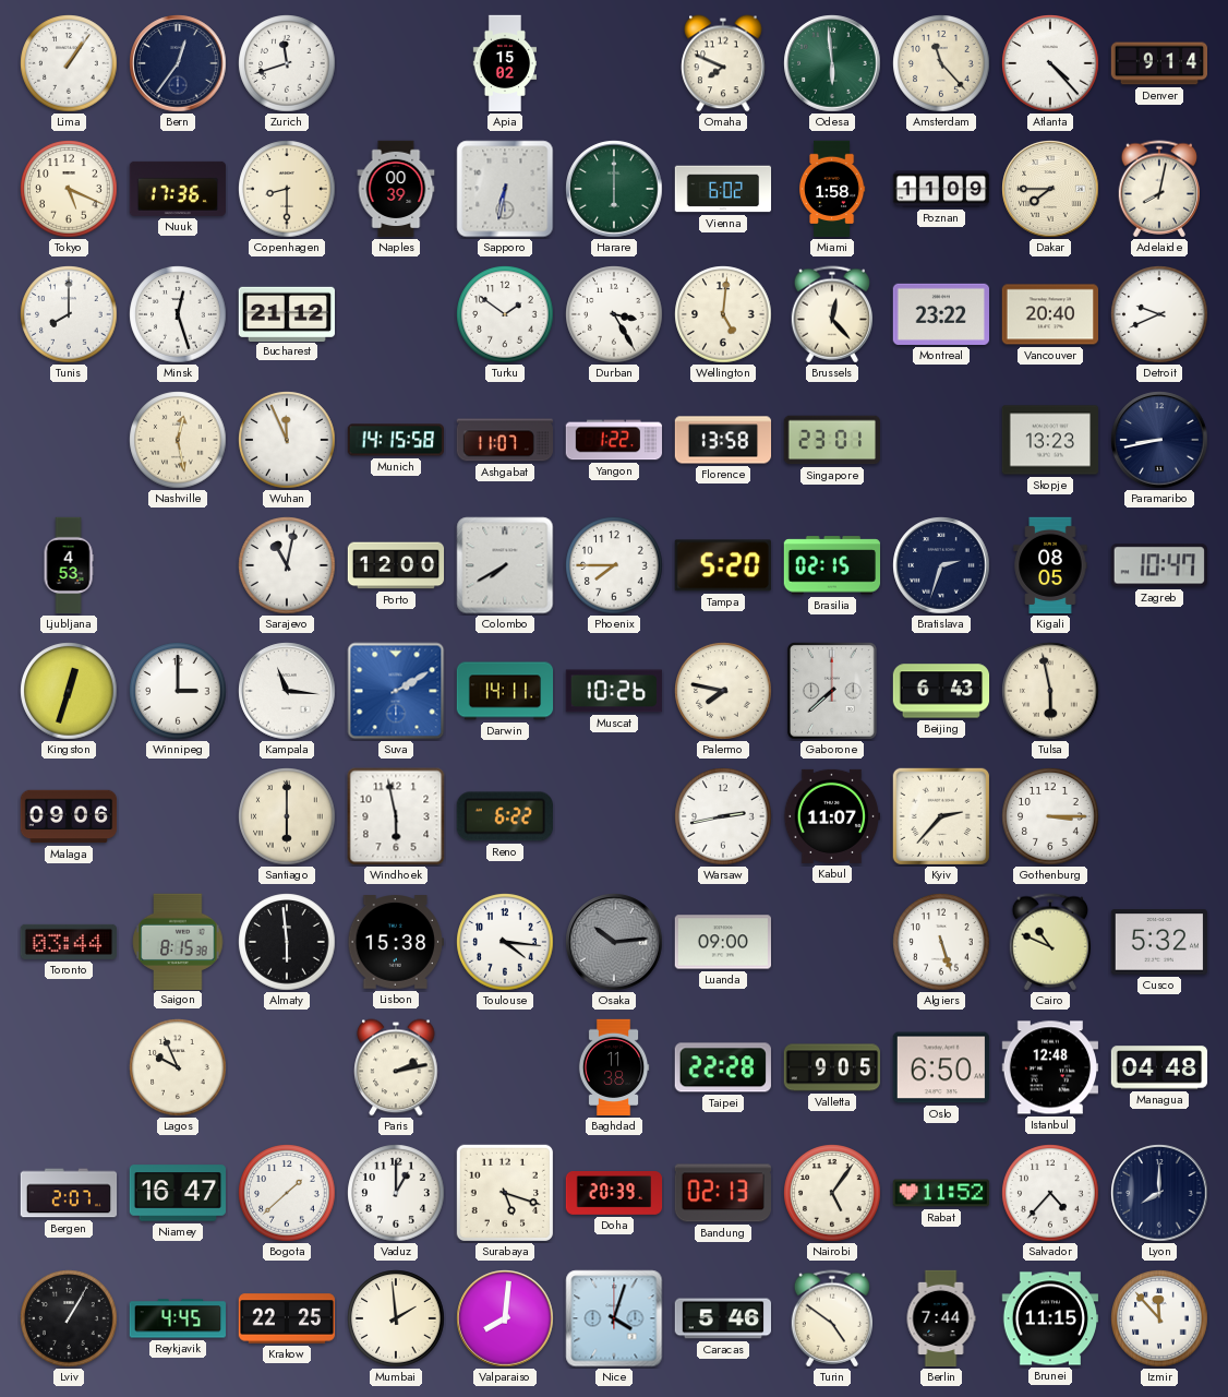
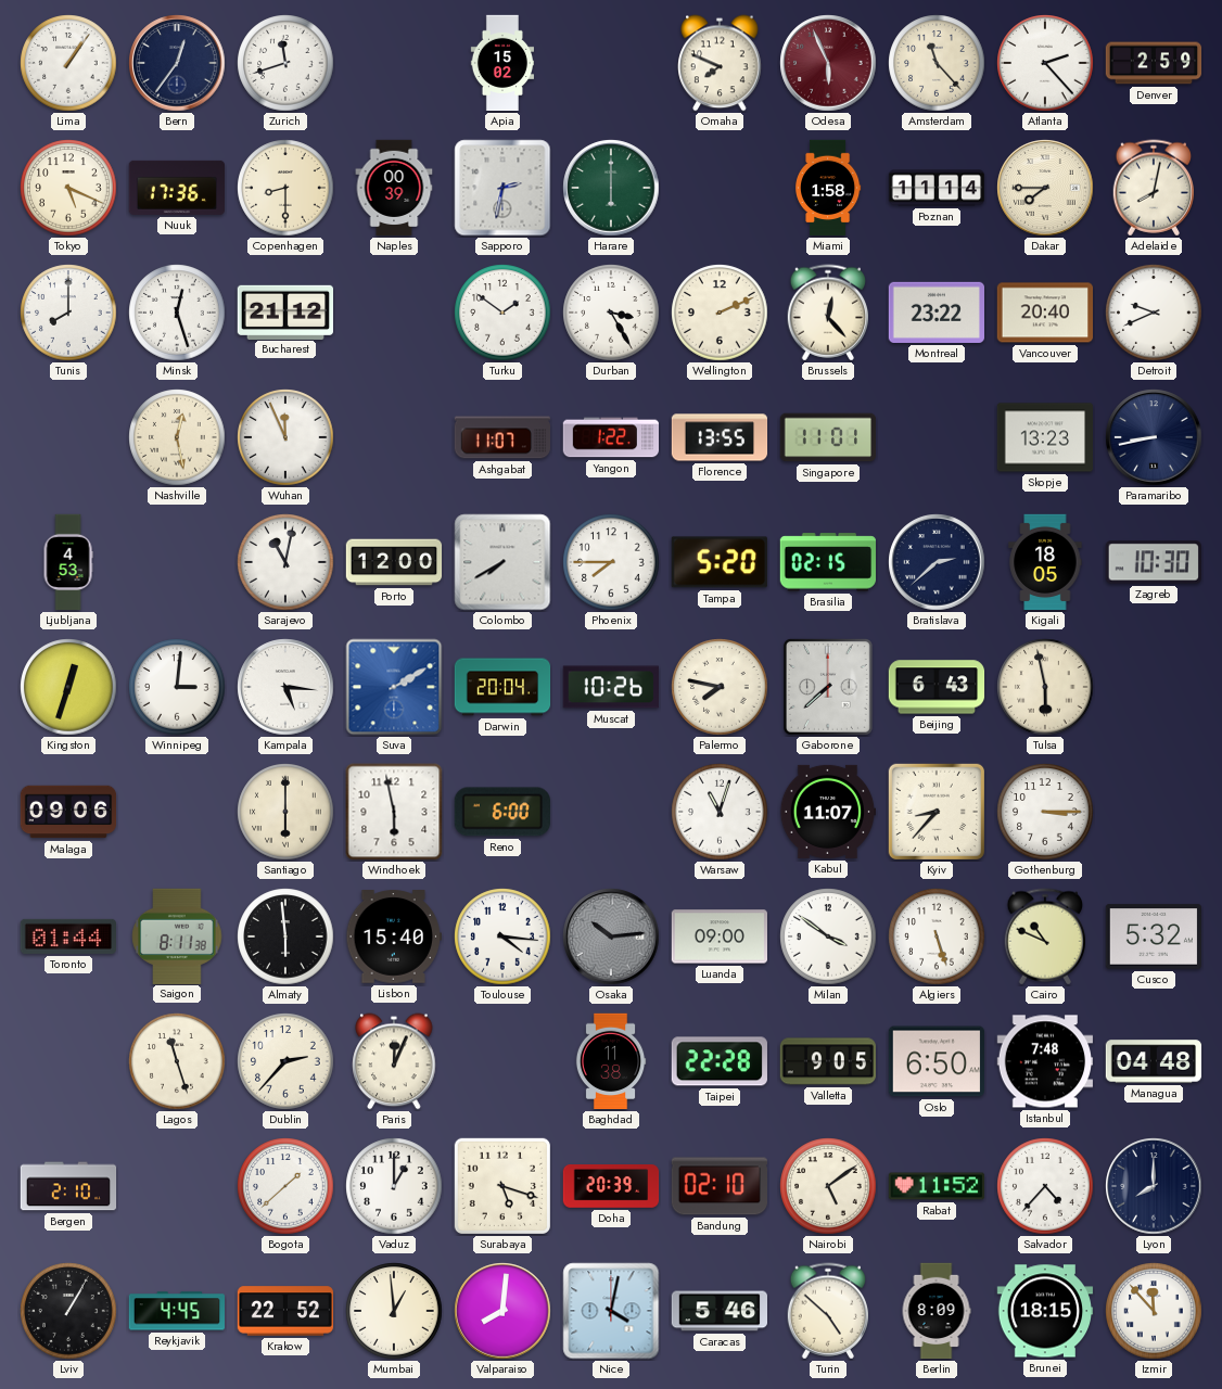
Odesa: 5:59 -> 5:56
Odesa dial: green -> burgundy
Atlanta: 4:23 -> 2:23
Denver: 9:14 -> 2:59
Sapporo: 6:32 -> 2:32
Vienna: 6:02 -> none
Poznan: 11:09 -> 11:14
Wellington: 5:01 -> 2:11
Munich: 14:15 -> none
Florence: 13:58 -> 13:55
Singapore: 23:01 -> 11:01
Bratislava: 2:33 -> 2:38
Kigali: 08:05 -> 18:05
Zagreb: 10:47 -> 10:30
Winnipeg: 3:00 -> 3:01
Kampala: 11:16 -> 5:16
Darwin: 14:11 -> 20:04
Reno: 6:22 -> 6:00
Warsaw: 2:43 -> 11:03
Kyiv: 2:37 -> 8:37
Toronto: 03:44 -> 01:44
Saigon: 8:15 -> 8:11
Lisbon: 15:38 -> 15:40
Milan: none -> 3:51
Lagos: 9:56 -> 11:27
Dublin: none -> 2:37
Paris: 2:13 -> 12:04
Istanbul: 12:48 -> 7:48
Bergen: 2:07 -> 2:10
Niamey: 16:47 -> none
Bandung: 02:13 -> 02:10
Nairobi: 5:06 -> 5:09
Krakow: 22:25 -> 22:52
Mumbai: 1:59 -> 12:59
Nice: 4:03 -> 4:02
Turin: 4:51 -> 4:52
Berlin: 7:44 -> 8:09
Brunei: 11:15 -> 18:15
